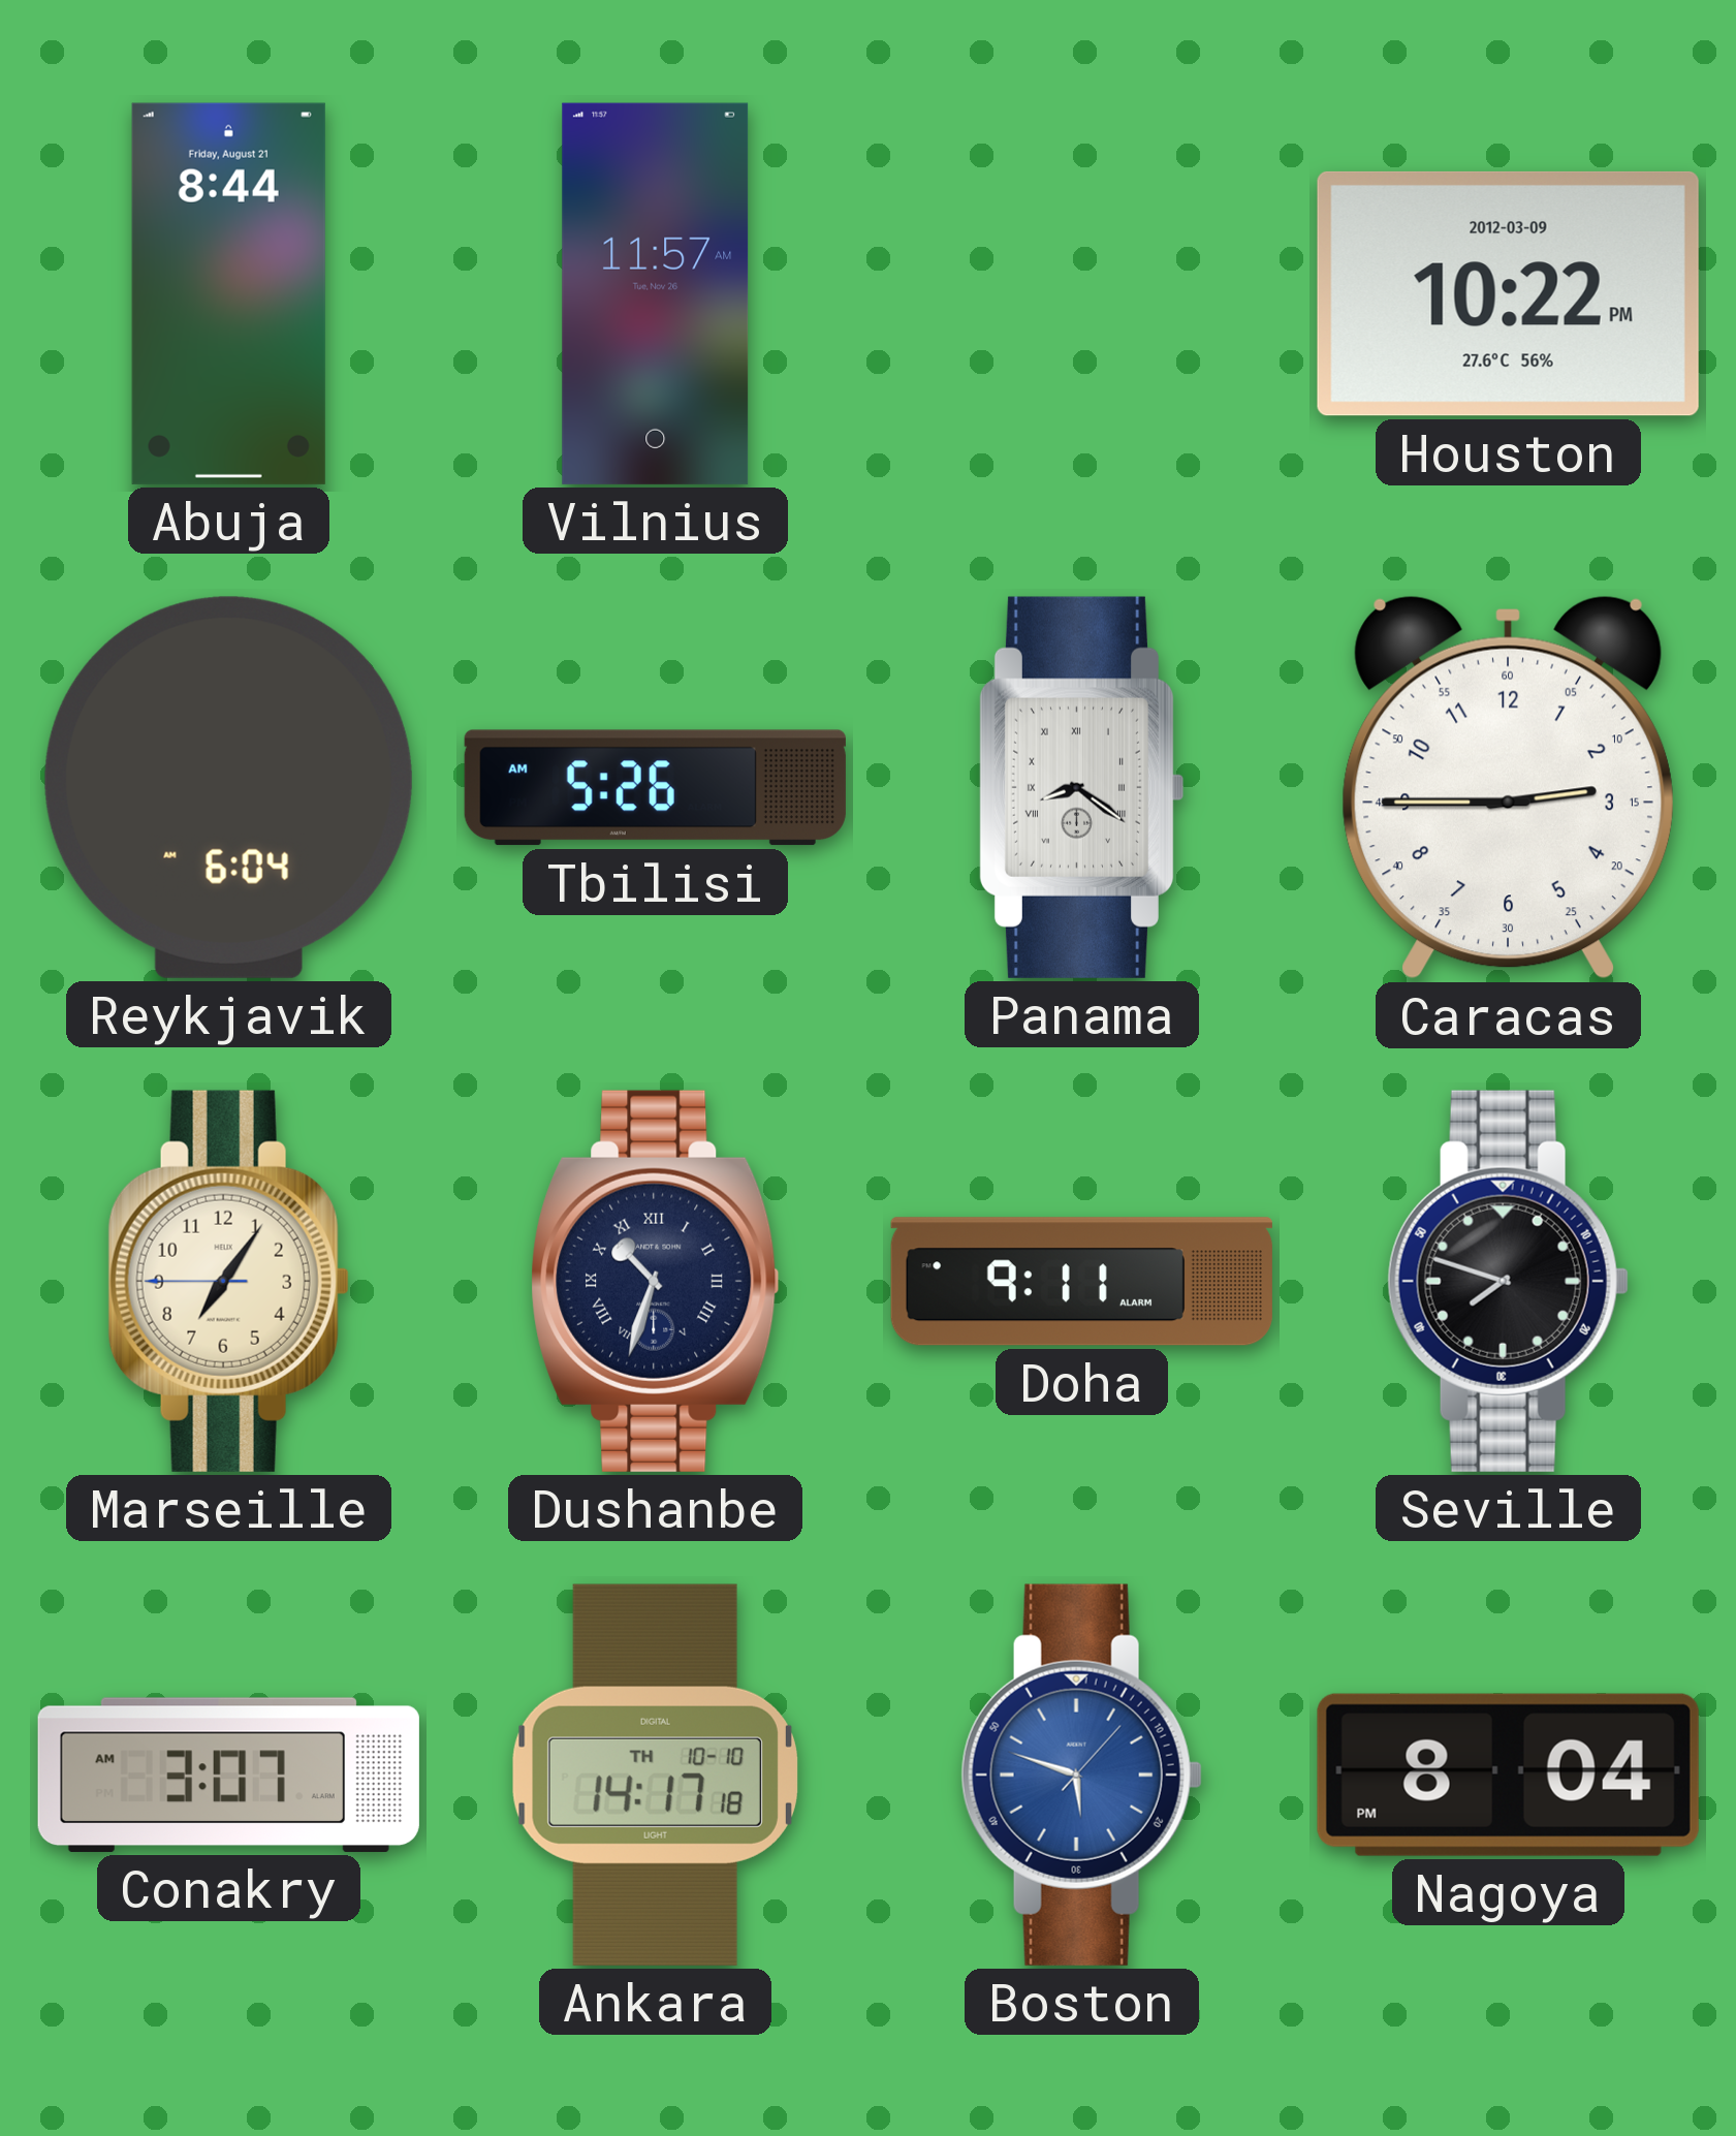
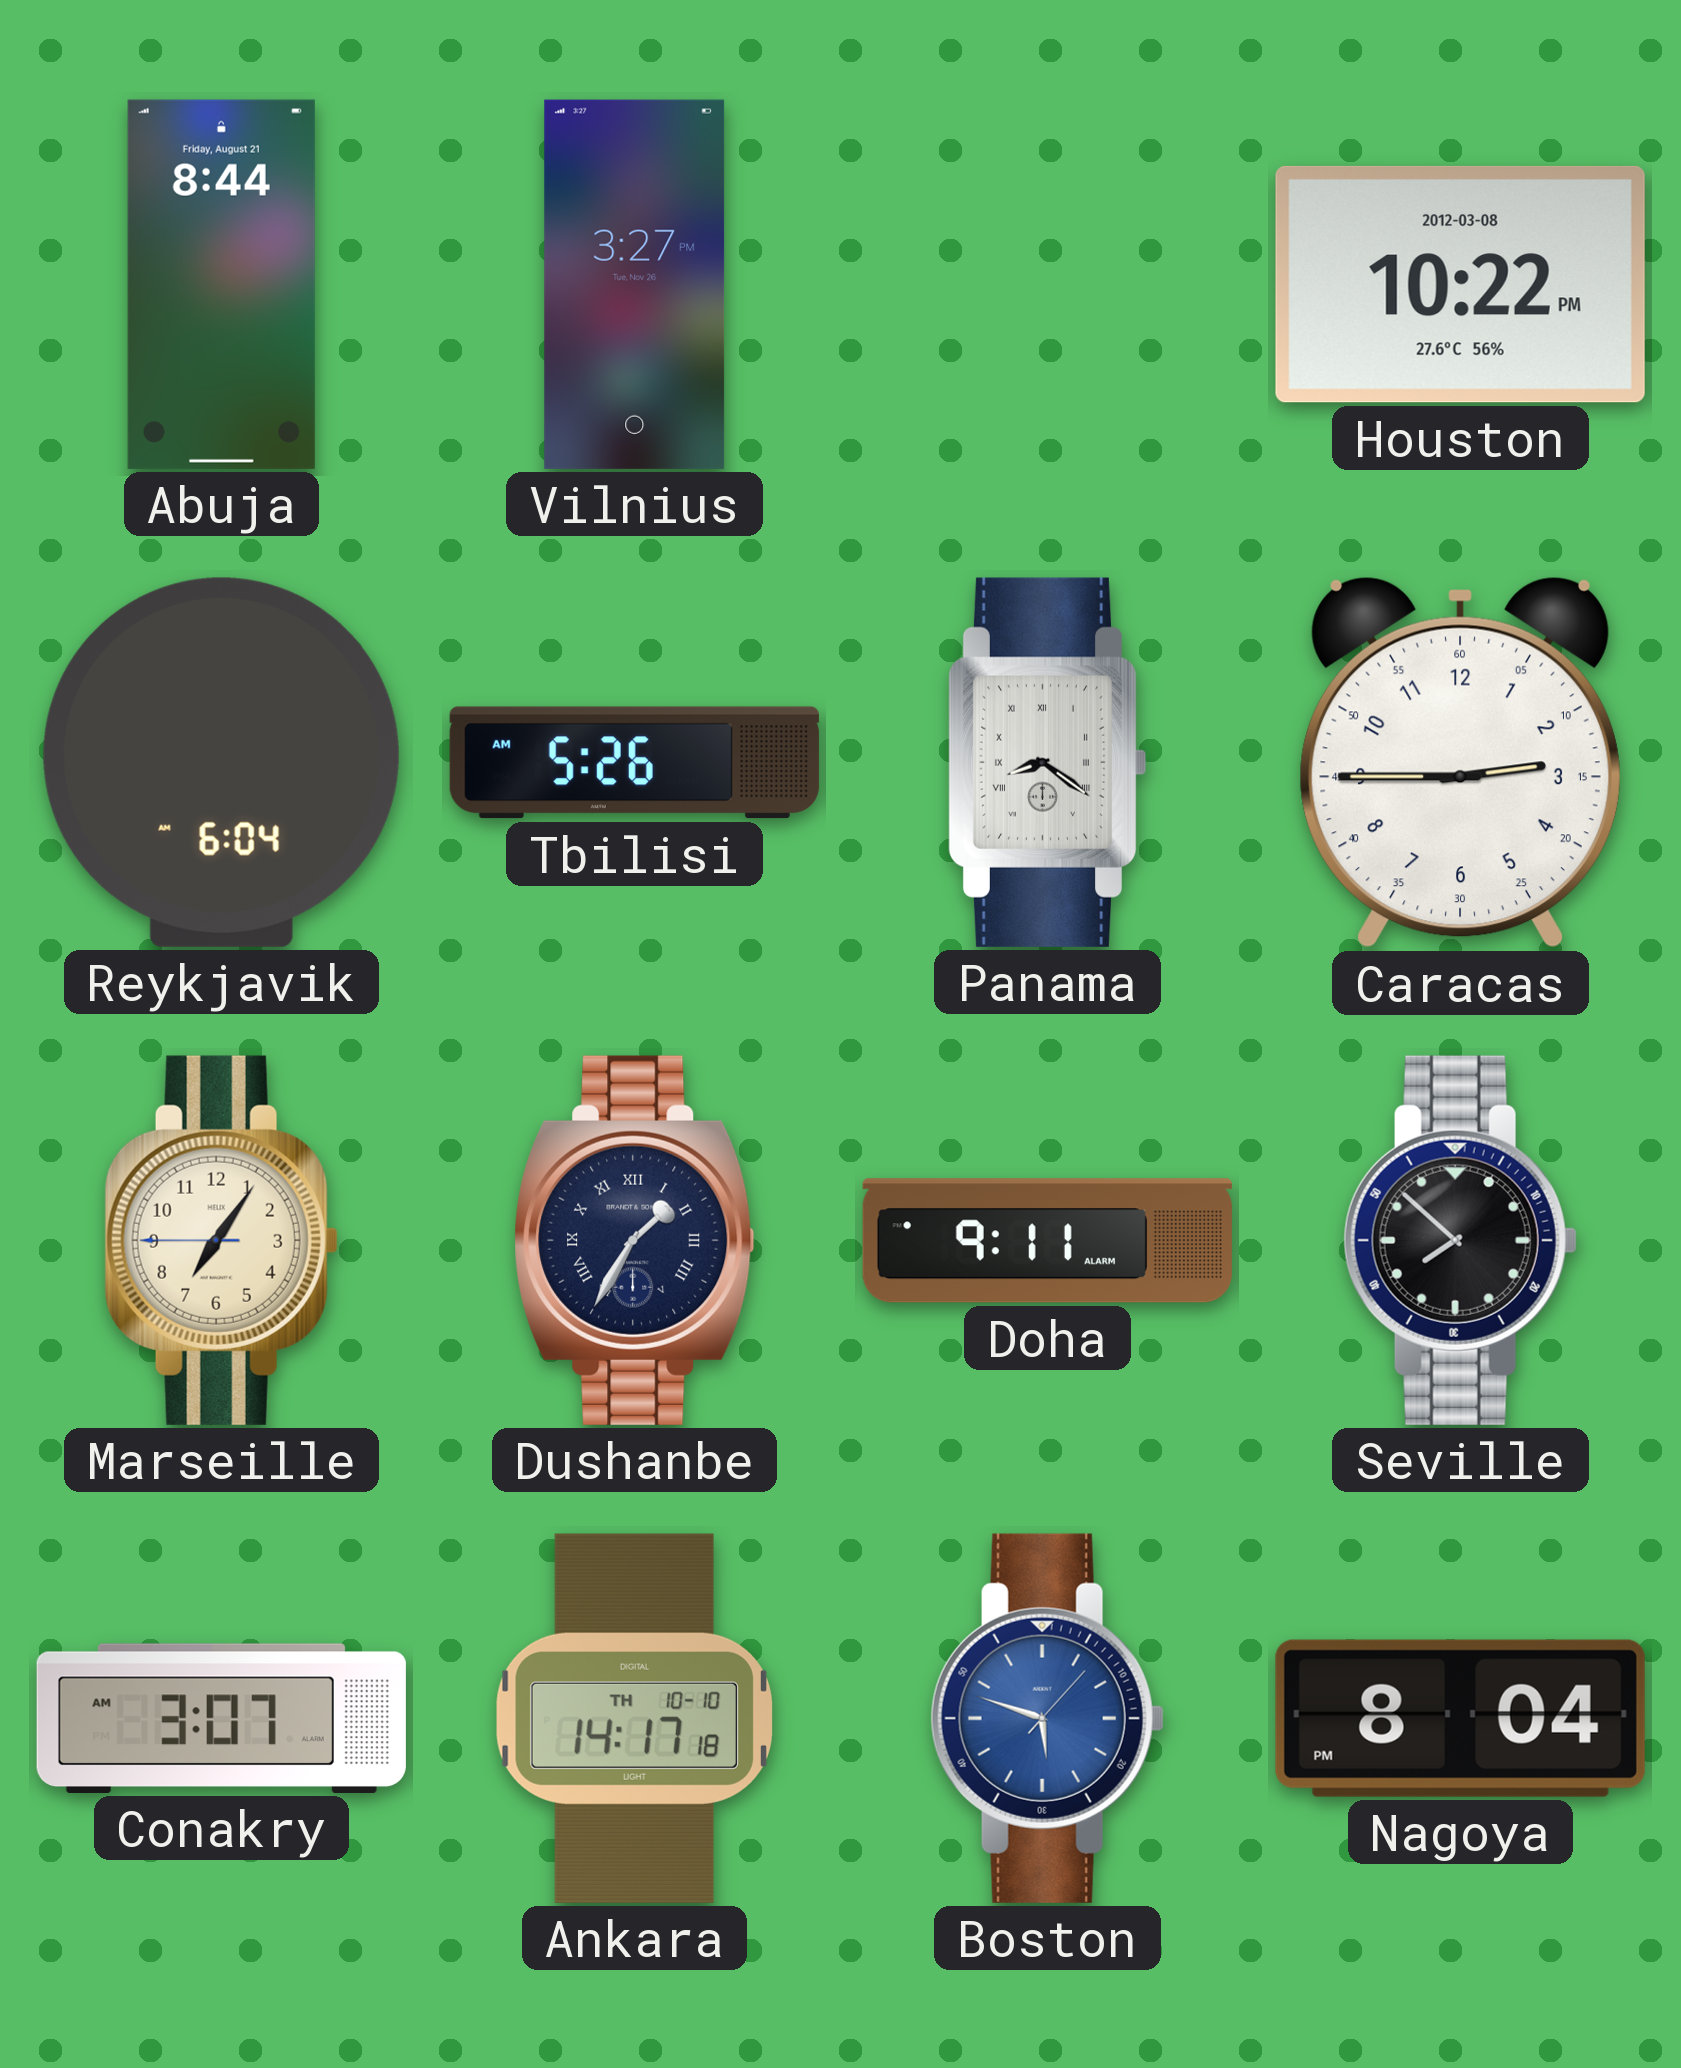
Vilnius: 11:57 -> 3:27
Houston date: 2012-03-09 -> 2012-03-08
Dushanbe: 10:33 -> 1:35
Seville: 7:48 -> 7:52
